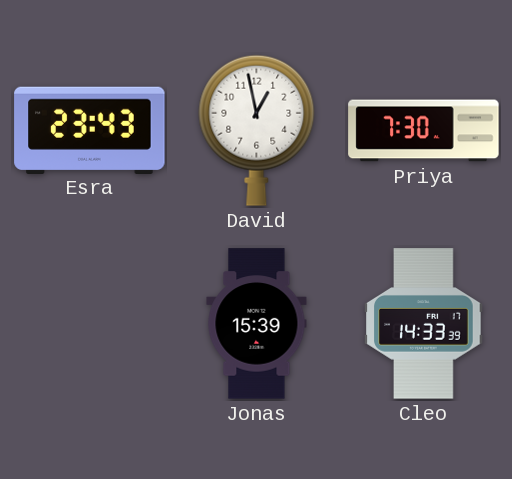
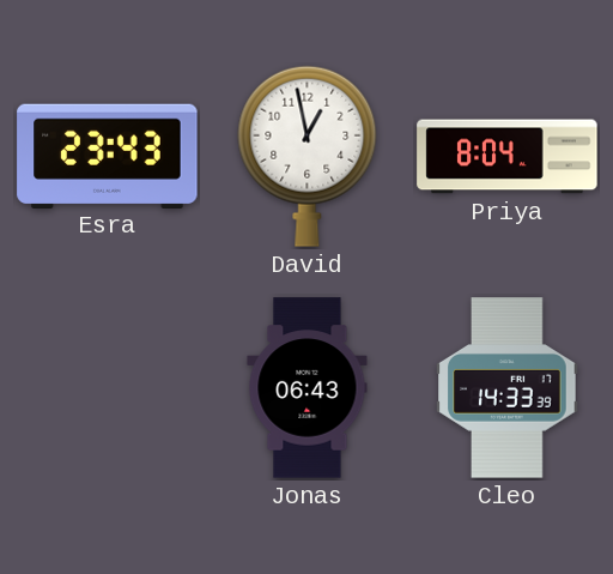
Priya: 7:30 -> 8:04
Jonas: 15:39 -> 06:43
